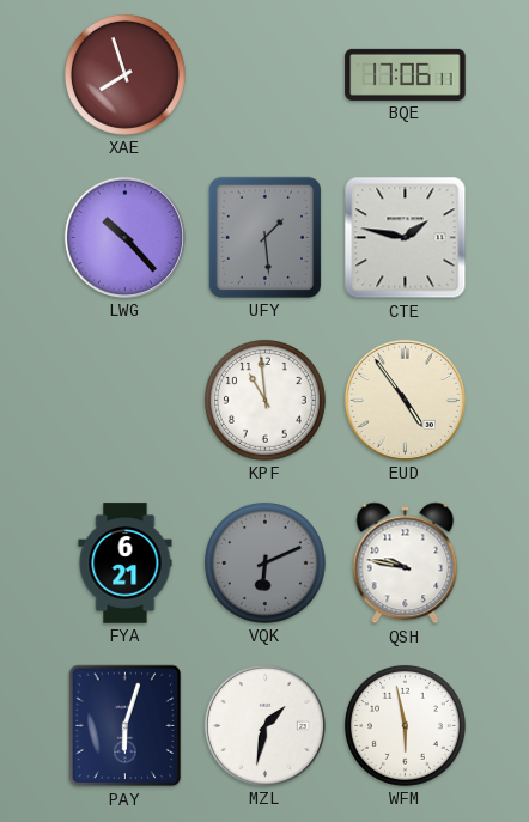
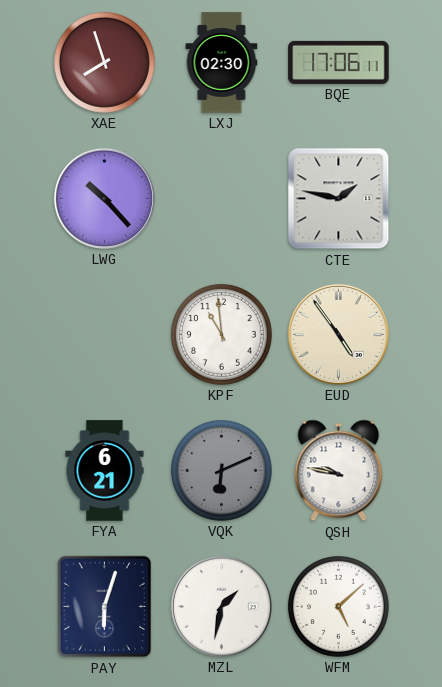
LXJ: none -> 02:30
UFY: 1:29 -> none
WFM: 5:58 -> 5:08
